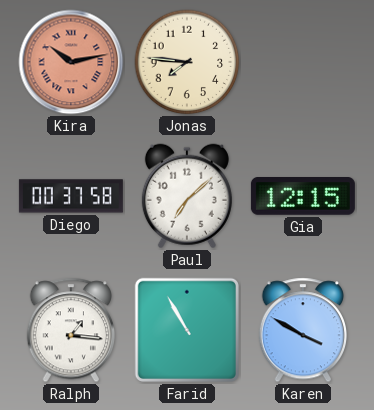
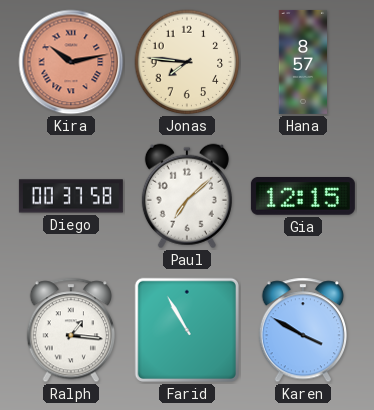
Hana: none -> 8:57
